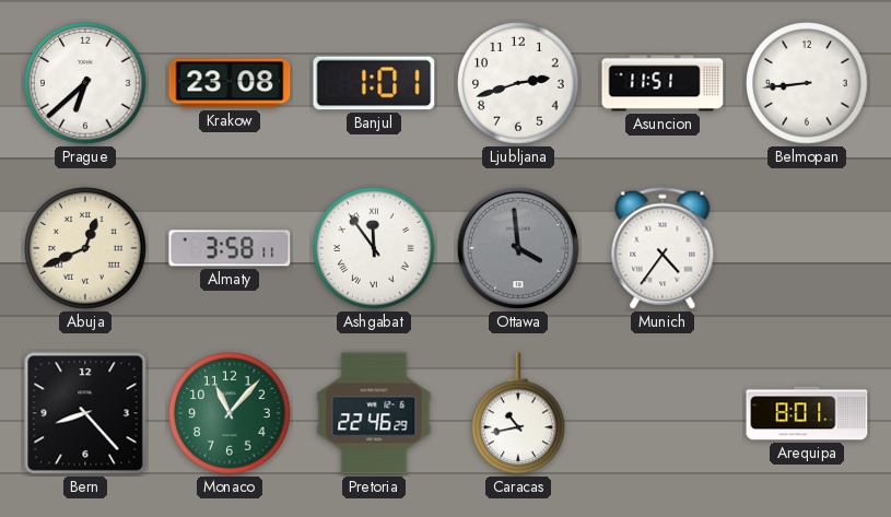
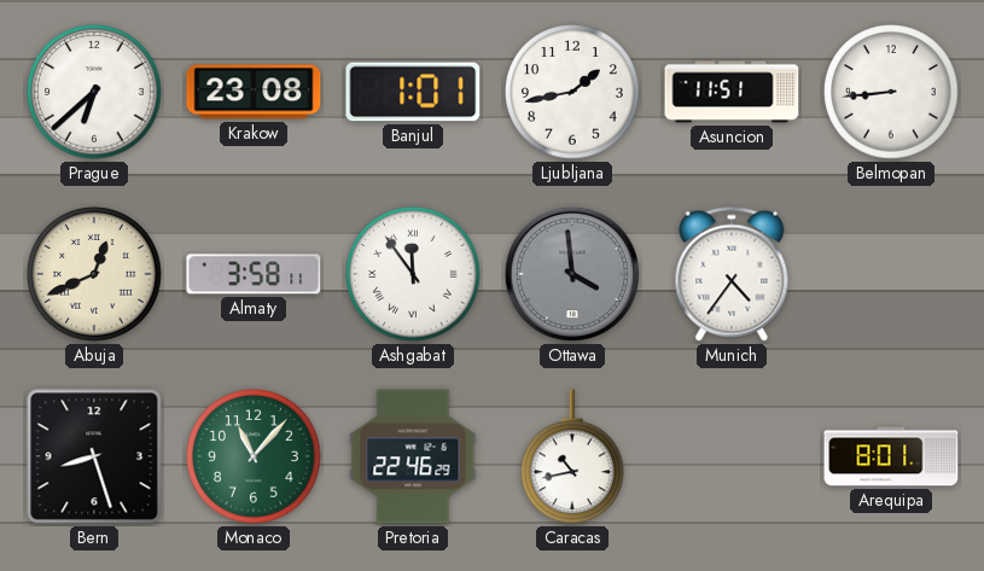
Ljubljana: 2:42 -> 1:43
Bern: 8:23 -> 8:27
